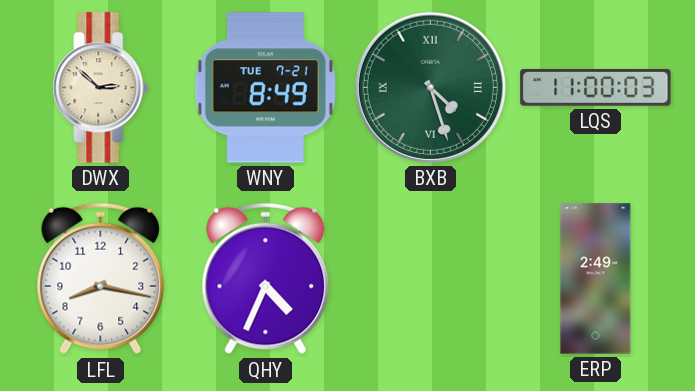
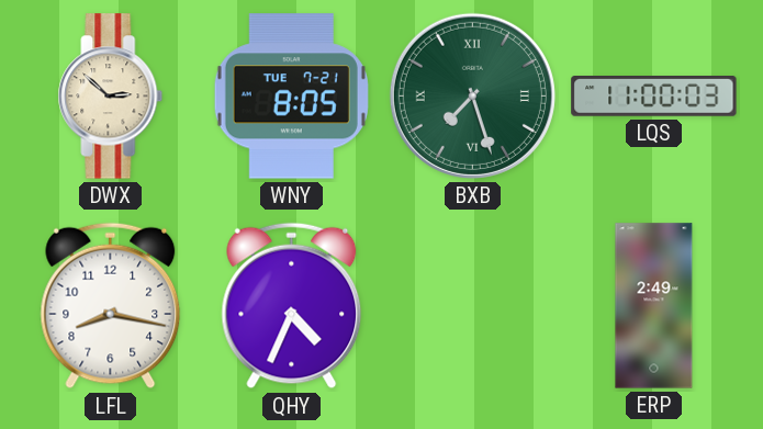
WNY: 8:49 -> 8:05
BXB: 4:27 -> 7:27
